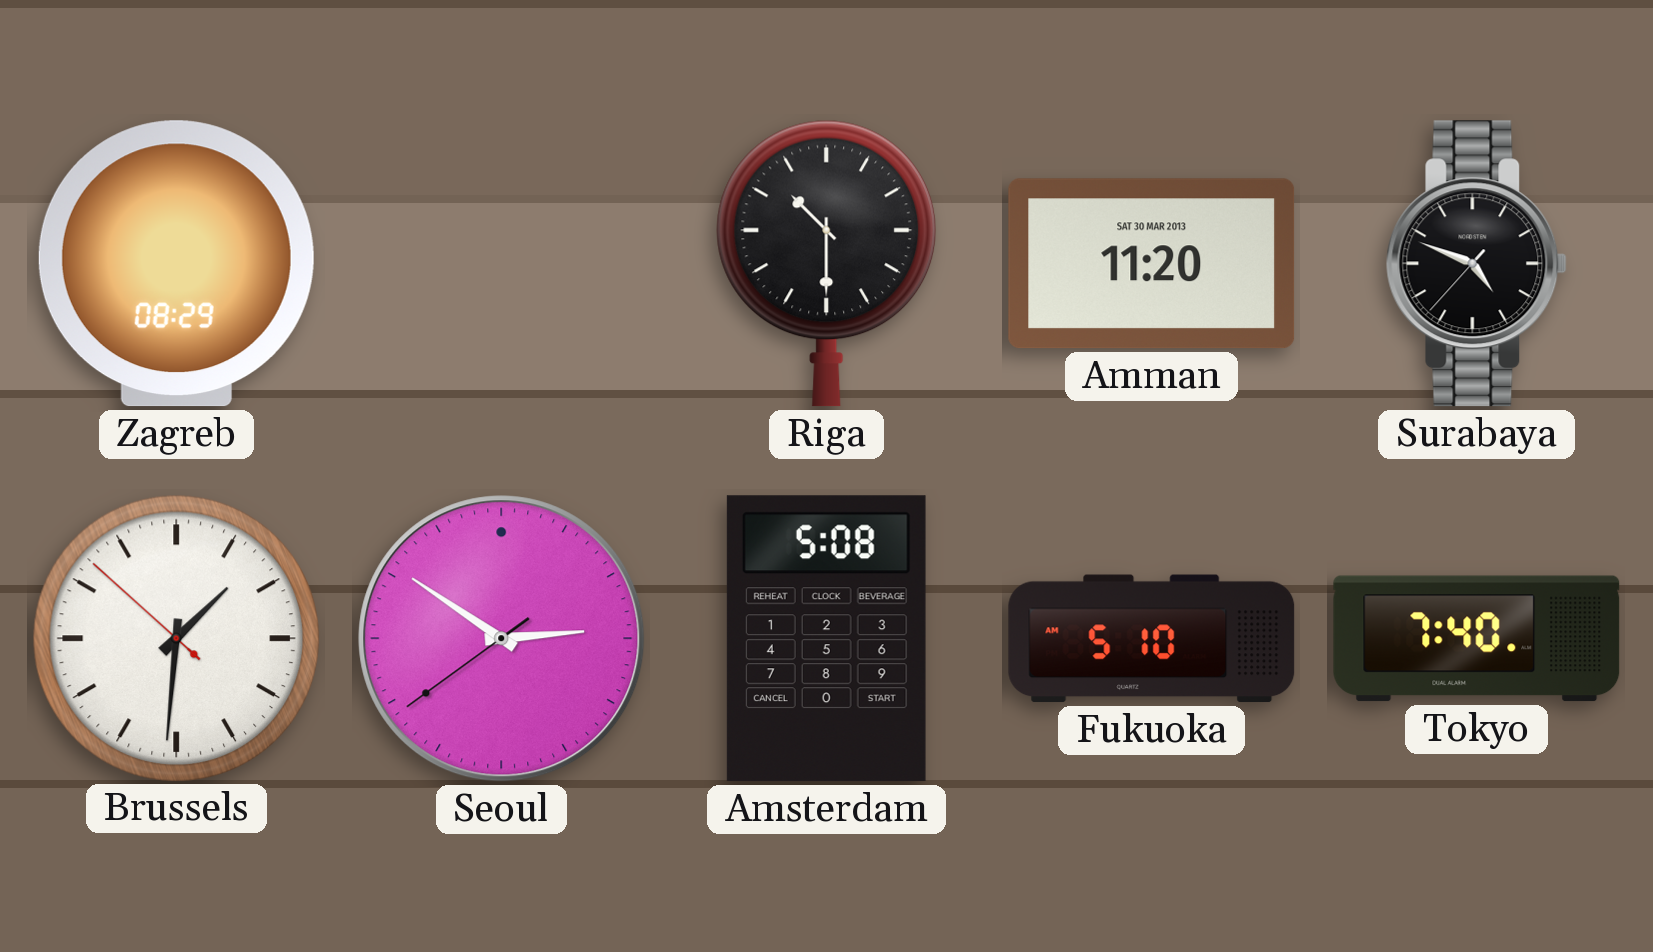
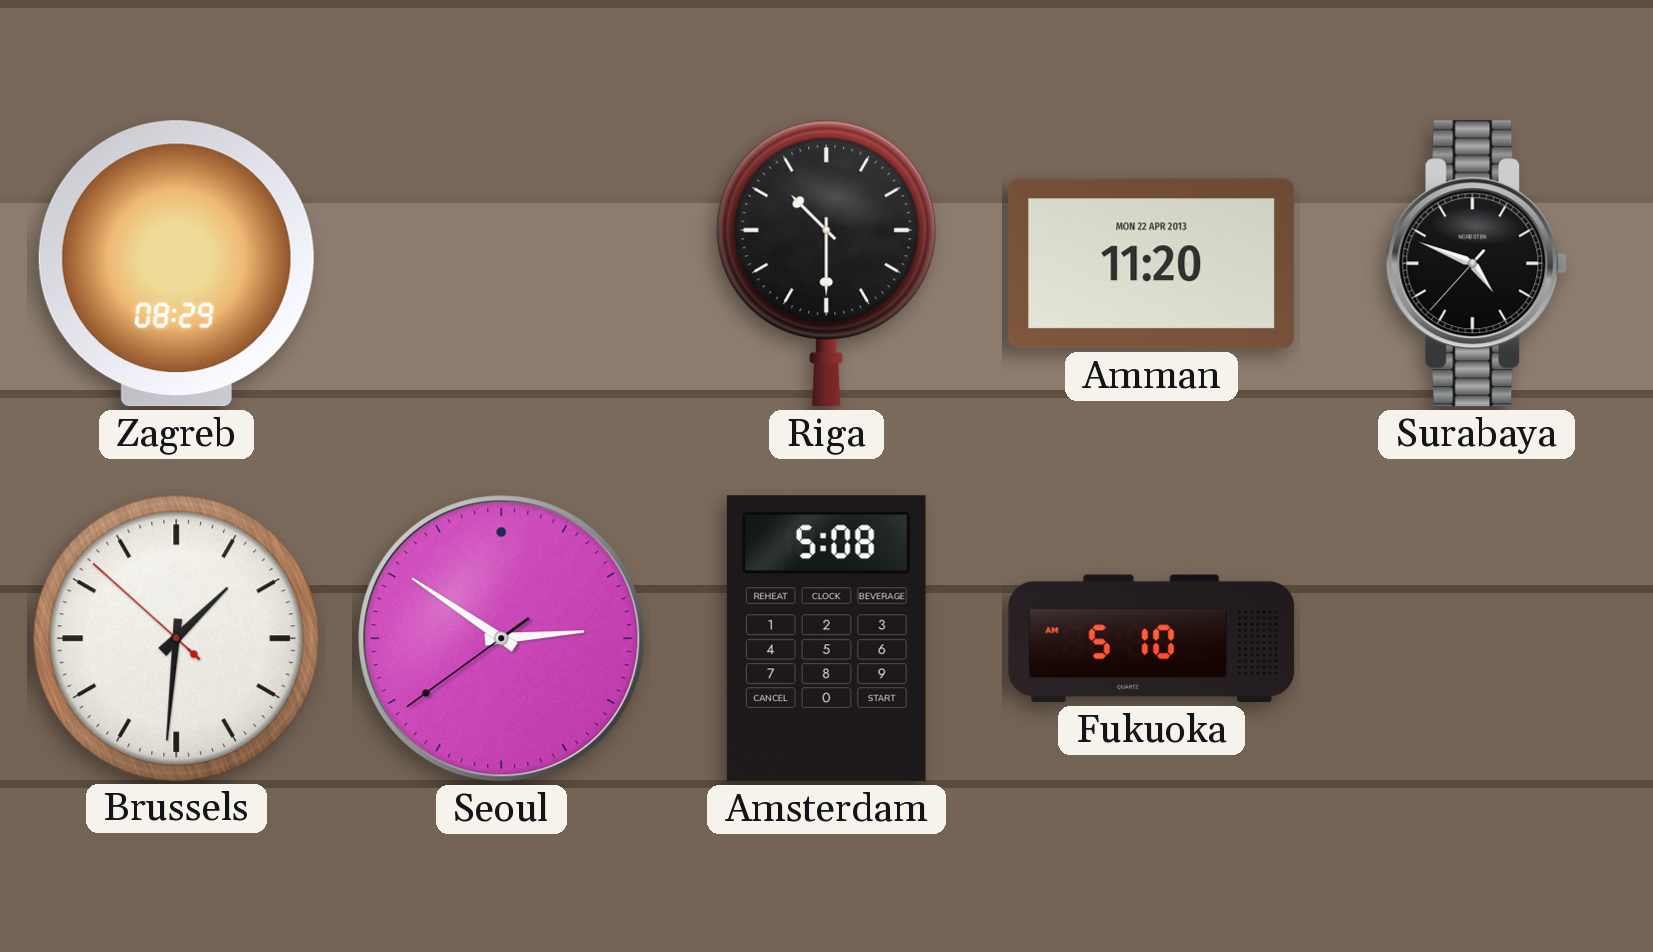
Amman date: SAT 30 MAR 2013 -> MON 22 APR 2013
Tokyo: 7:40 -> none
